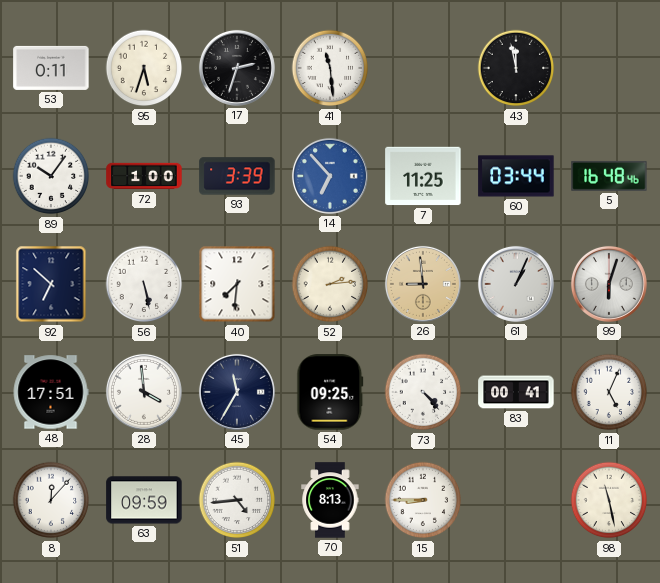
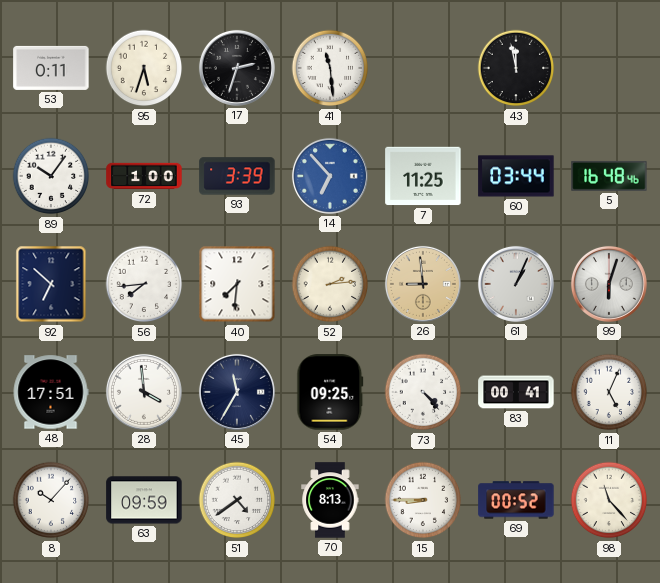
56: 5:28 -> 7:44
8: 12:07 -> 10:07
51: 4:44 -> 4:39
69: none -> 00:52
98: 11:28 -> 11:23
